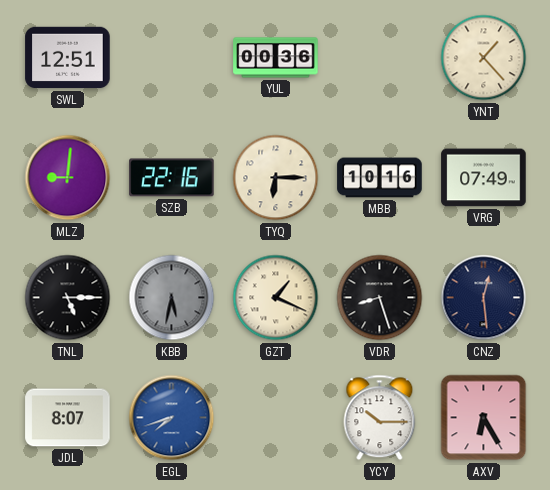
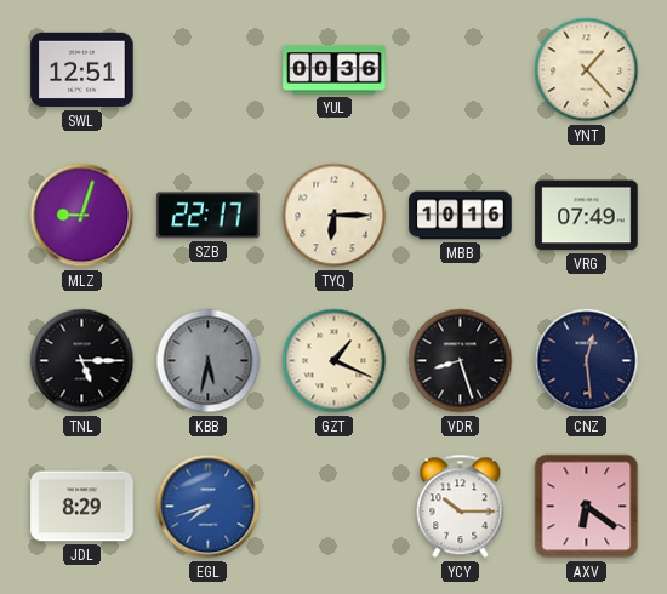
MLZ: 9:01 -> 9:03
SZB: 22:16 -> 22:17
JDL: 8:07 -> 8:29
AXV: 6:25 -> 6:21
